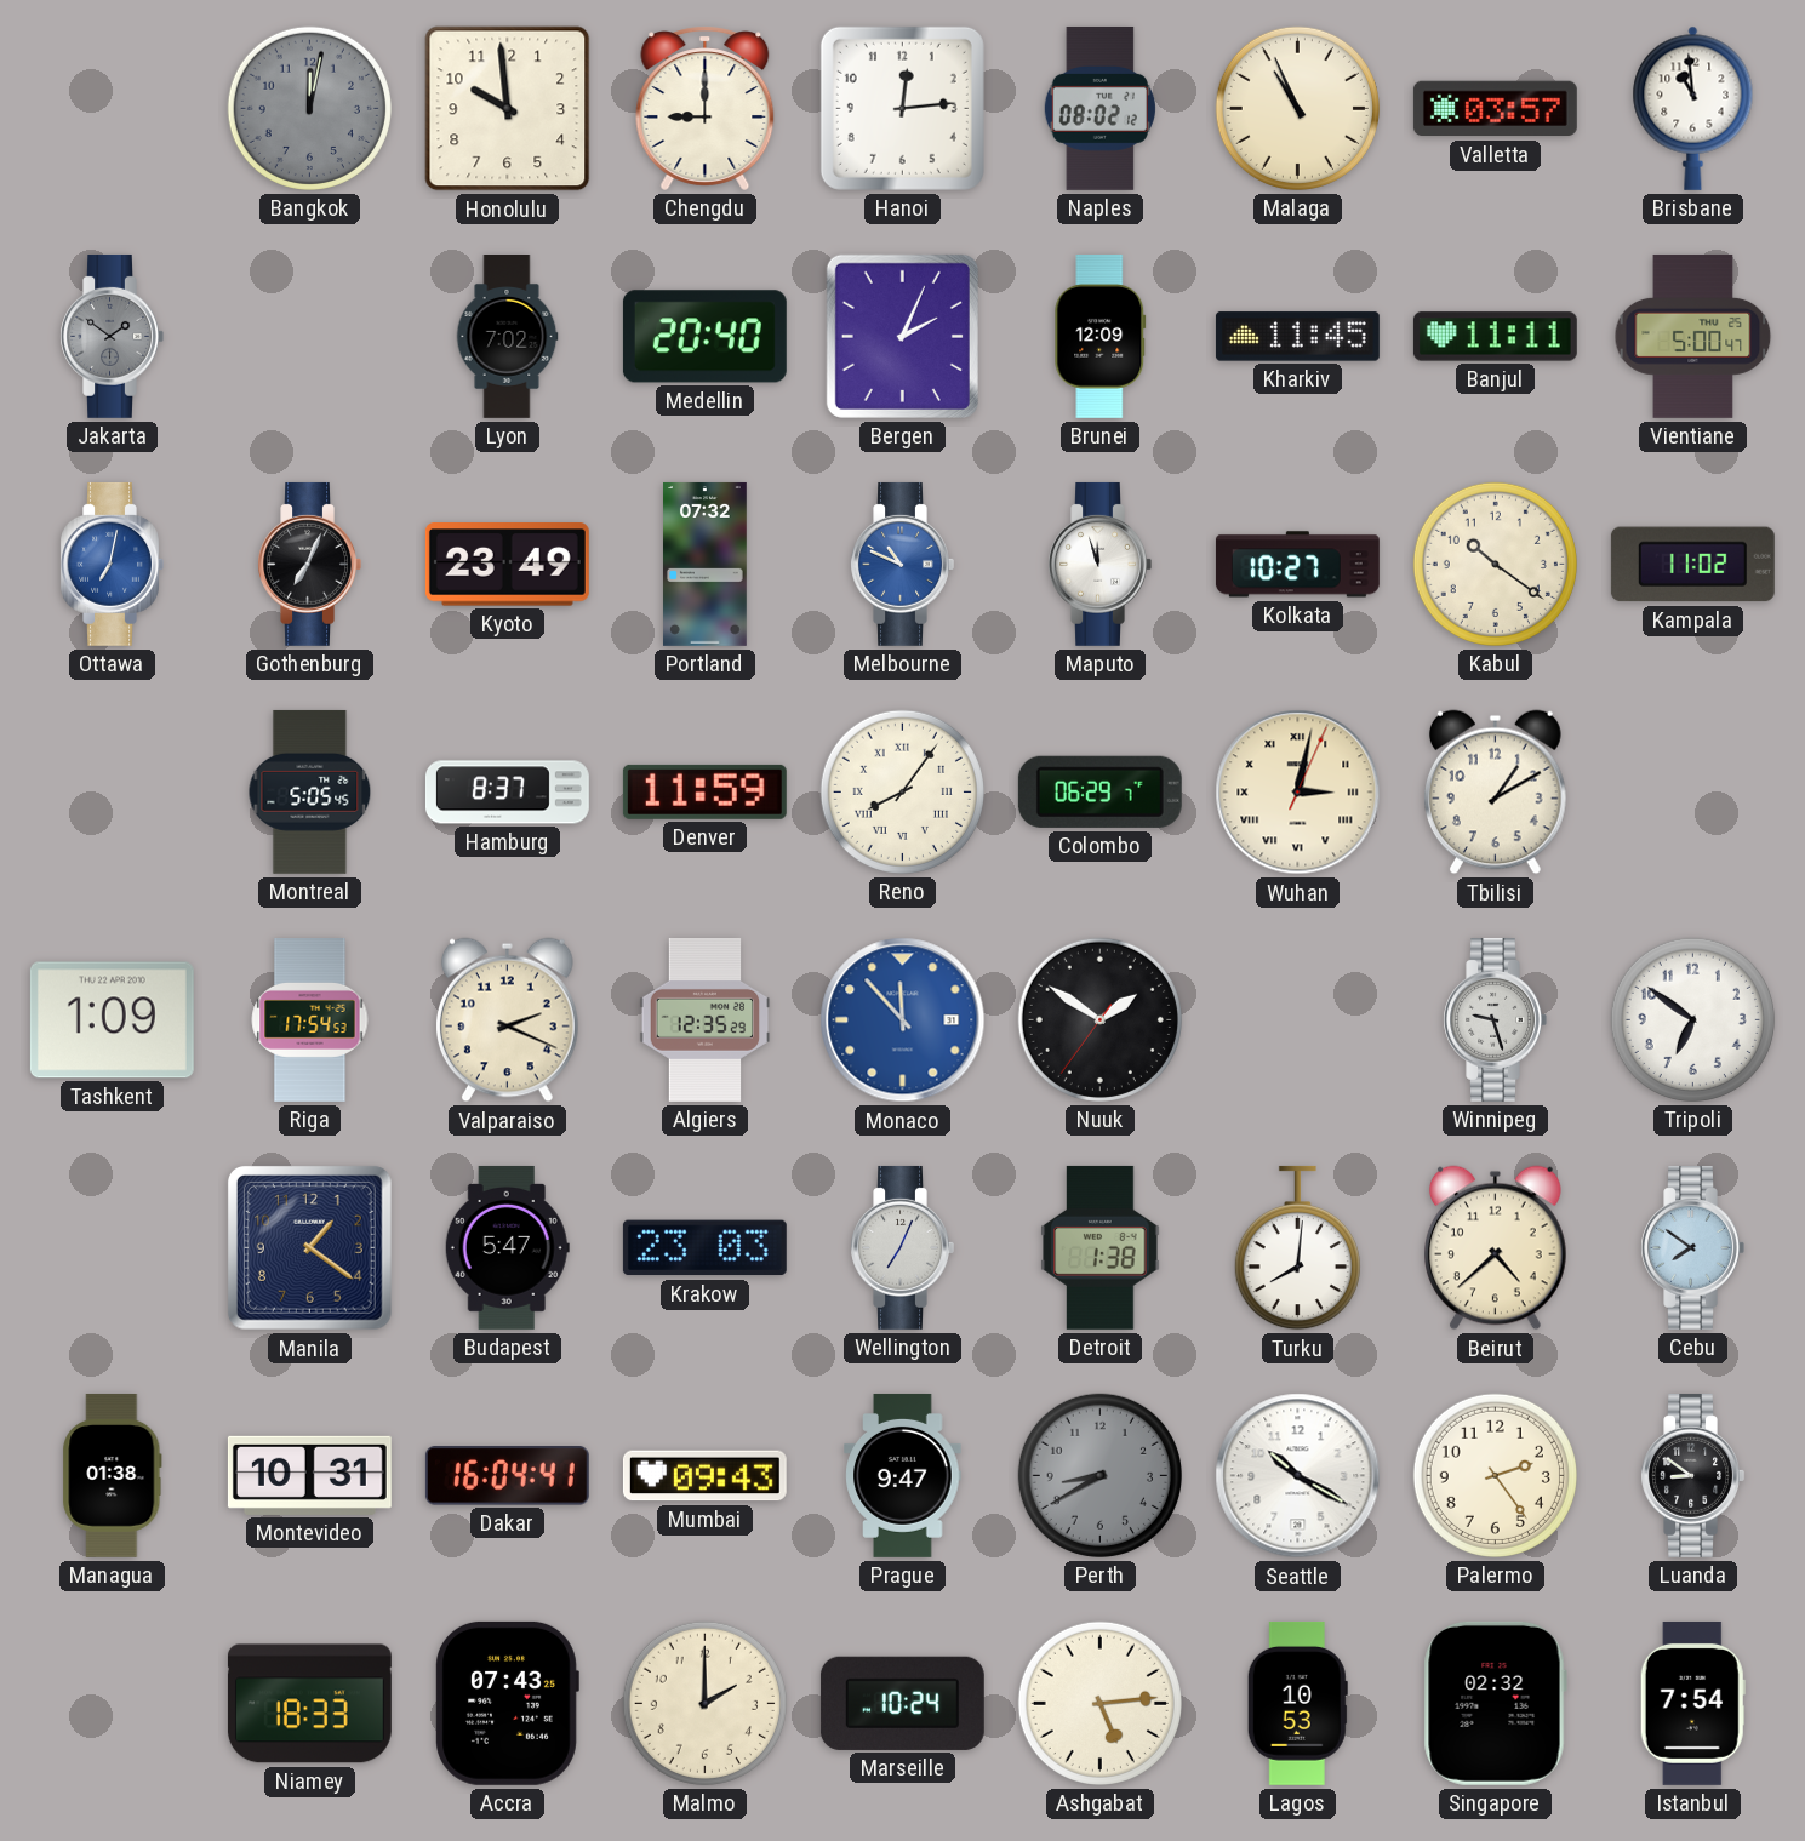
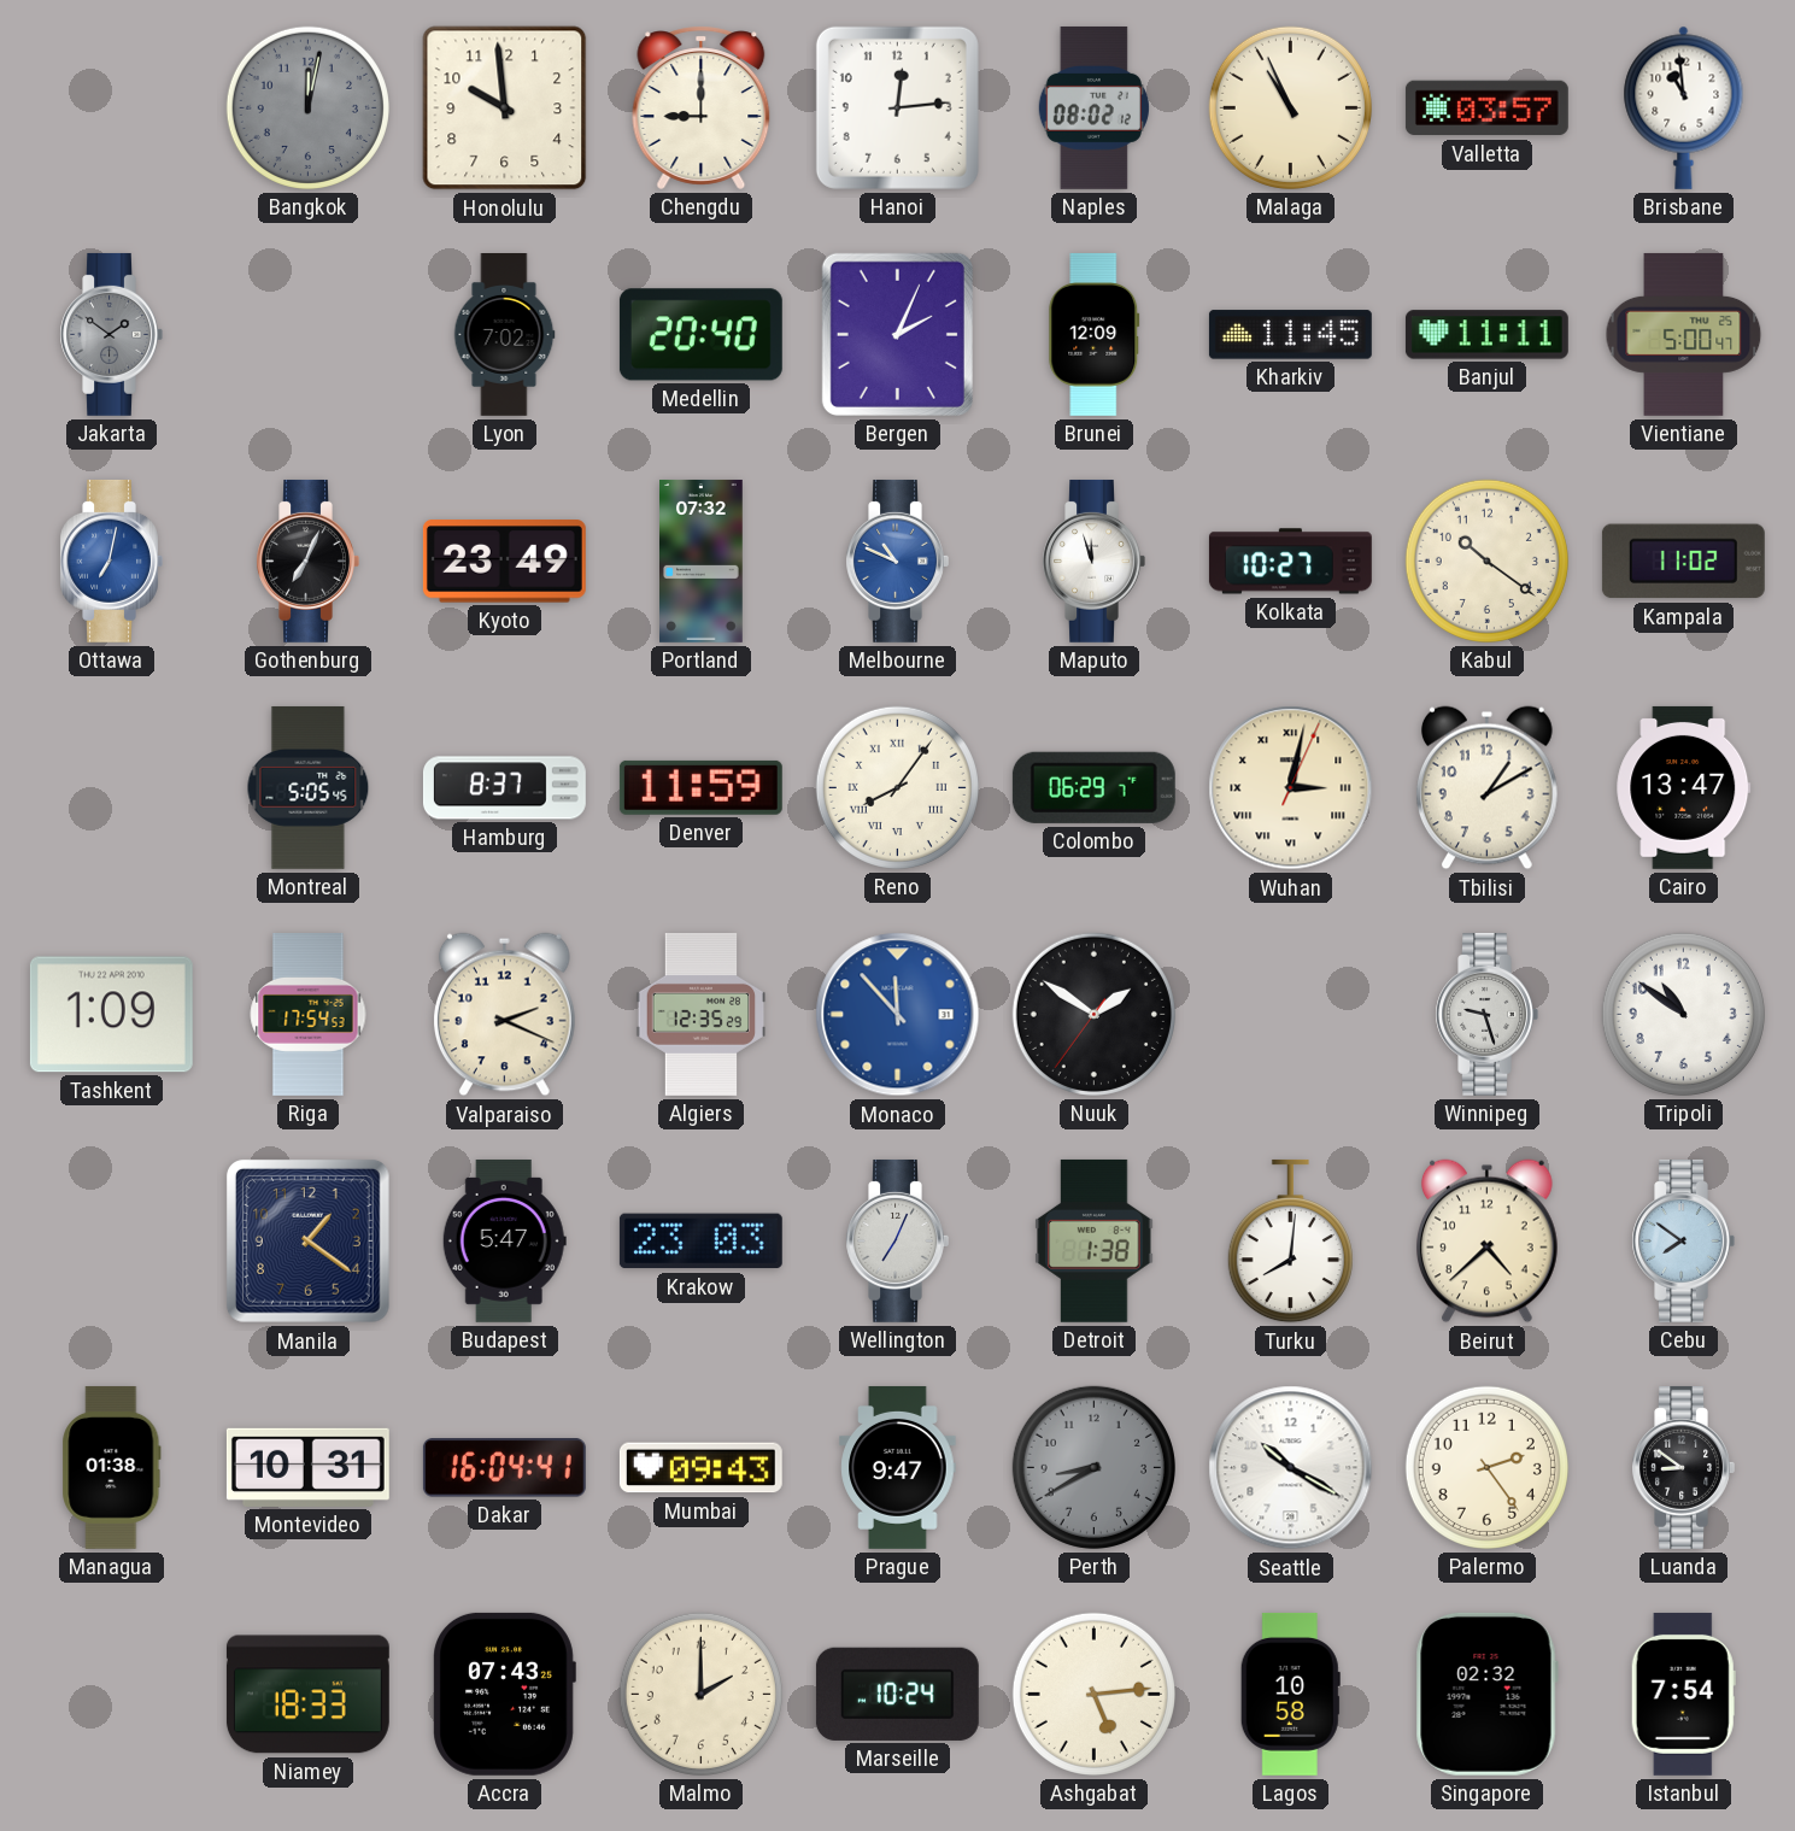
Cairo: none -> 13:47
Tripoli: 6:51 -> 10:51
Lagos: 10:53 -> 10:58
